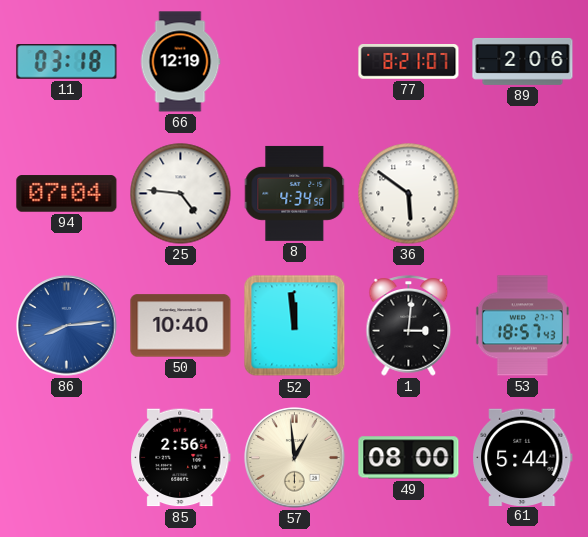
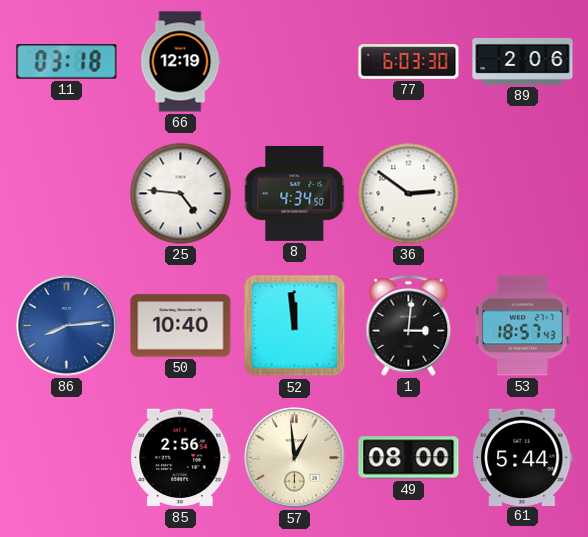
77: 8:21 -> 6:03
94: 07:04 -> none
36: 5:51 -> 2:51
